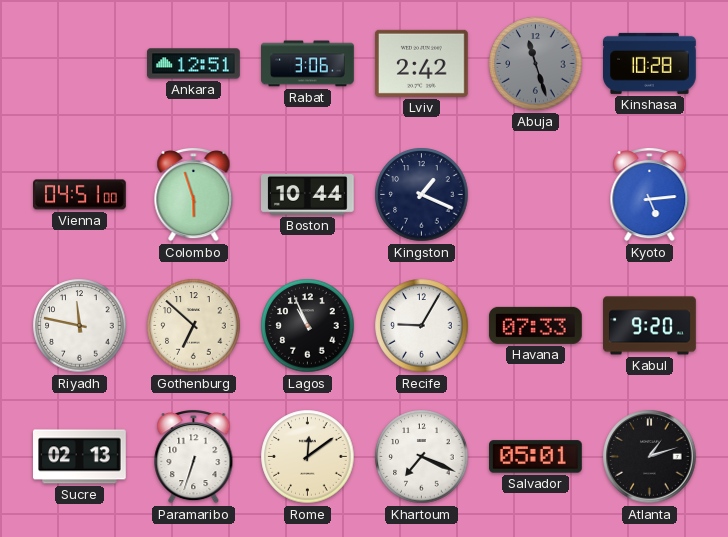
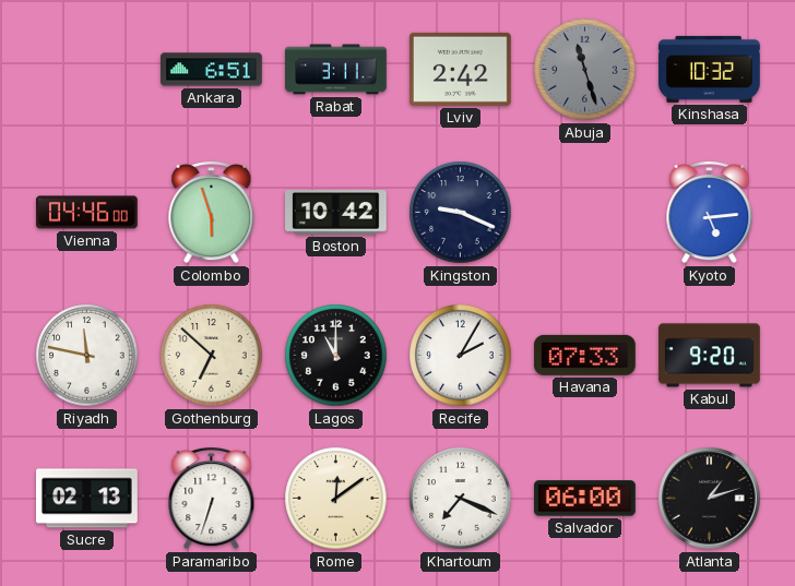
Ankara: 12:51 -> 6:51
Rabat: 3:06 -> 3:11
Kinshasa: 10:28 -> 10:32
Vienna: 04:51 -> 04:46
Boston: 10:44 -> 10:42
Kingston: 1:19 -> 9:19
Lagos: 10:56 -> 11:00
Recife: 9:05 -> 2:05
Salvador: 05:01 -> 06:00
